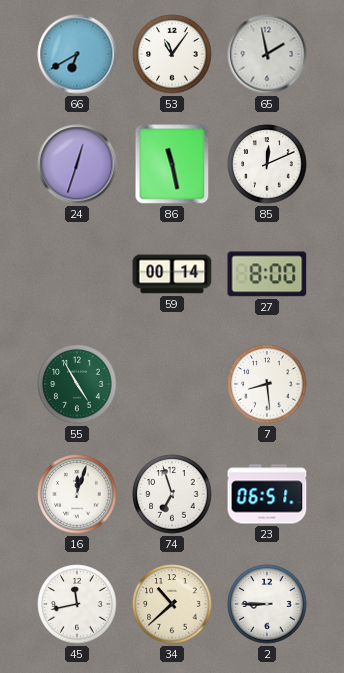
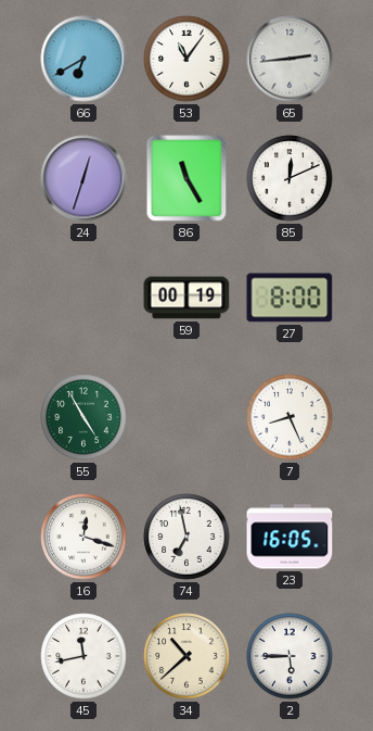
65: 1:58 -> 2:44
86: 11:28 -> 11:25
59: 00:14 -> 00:19
7: 8:29 -> 8:26
16: 12:03 -> 12:18
74: 6:57 -> 6:58
23: 06:51 -> 16:05
2: 8:45 -> 5:45
